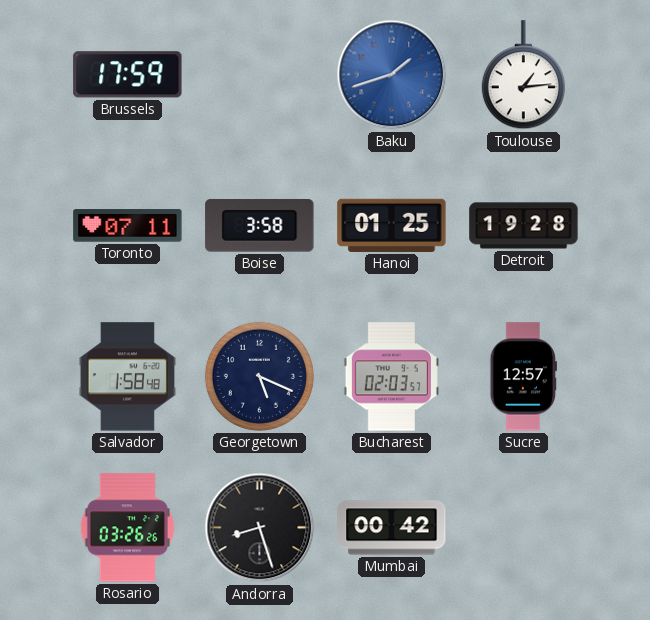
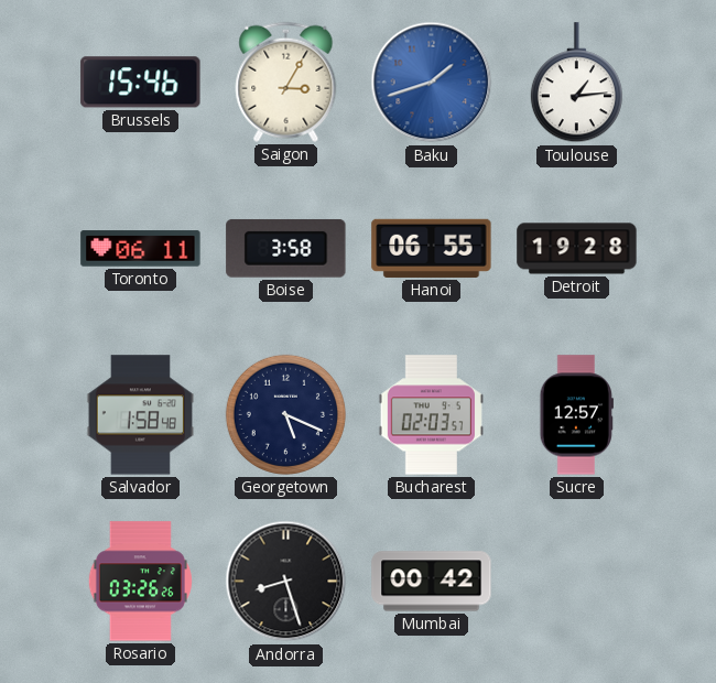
Brussels: 17:59 -> 15:46
Saigon: none -> 3:05
Toronto: 07:11 -> 06:11
Hanoi: 01:25 -> 06:55
